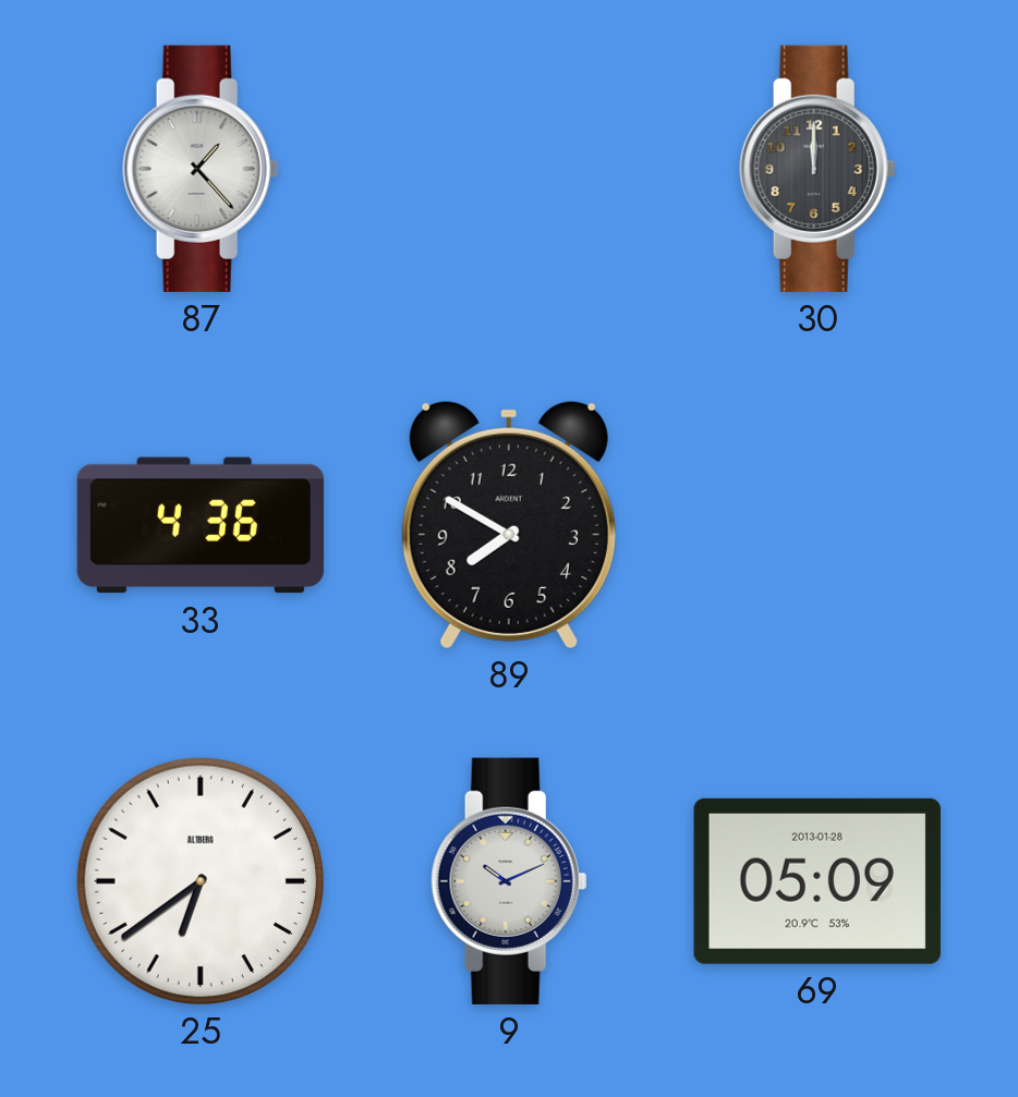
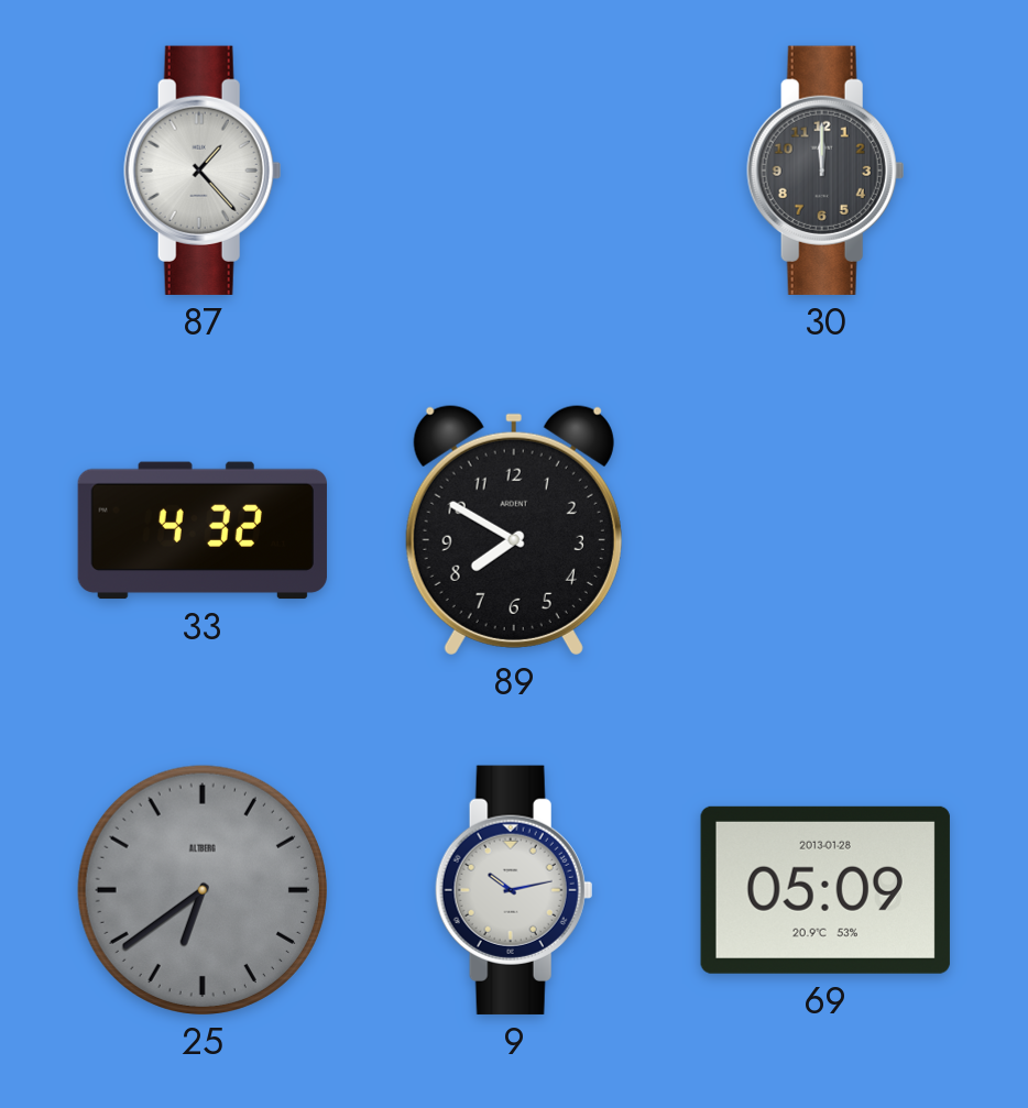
33: 4:36 -> 4:32
25 dial: white -> grey
9: 10:11 -> 10:13
